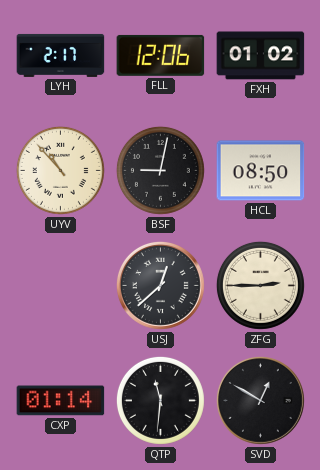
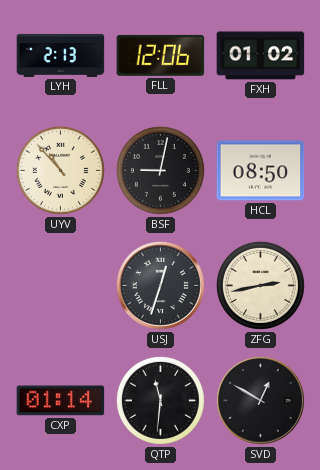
LYH: 2:17 -> 2:13
USJ: 12:38 -> 12:33
ZFG: 2:45 -> 2:43
